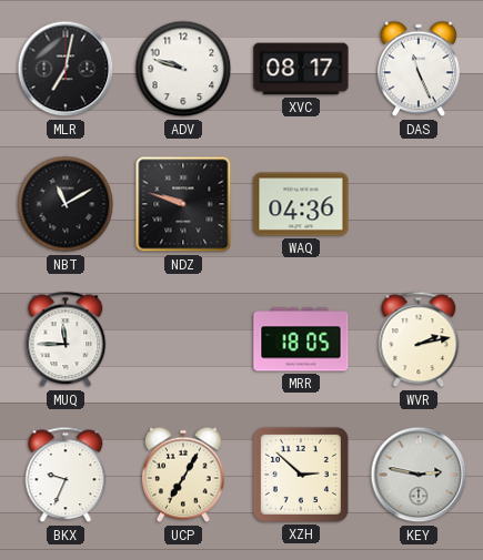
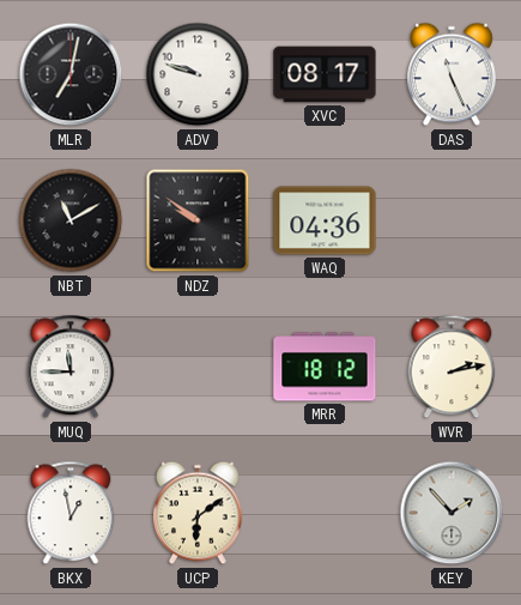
NDZ: 9:48 -> 9:51
MRR: 18:05 -> 18:12
BKX: 9:34 -> 12:58
UCP: 7:05 -> 6:09
XZH: 2:52 -> none
KEY: 2:47 -> 1:53
